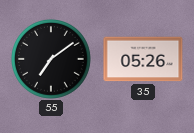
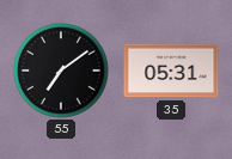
35: 05:26 -> 05:31
